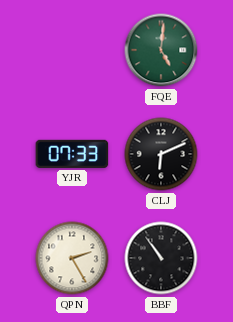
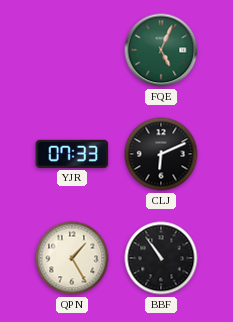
FQE: 5:01 -> 5:04
QPN: 2:25 -> 1:25
